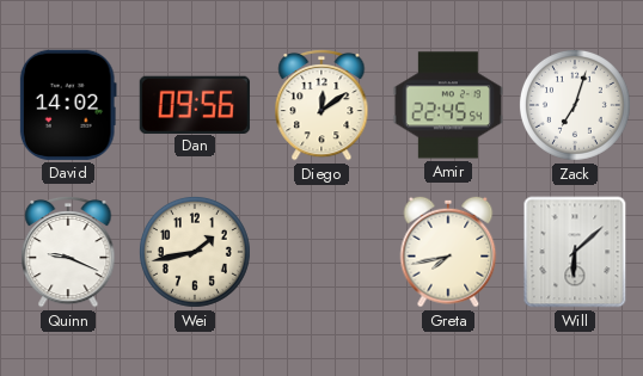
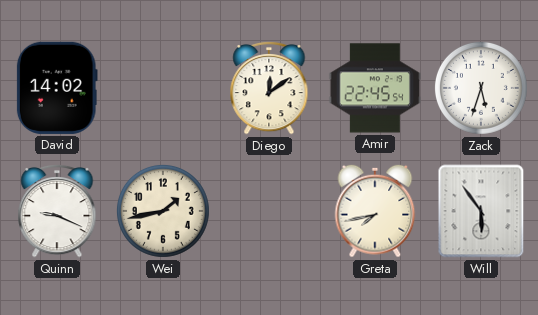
Dan: 09:56 -> none
Zack: 7:03 -> 5:33
Will: 6:08 -> 5:54
